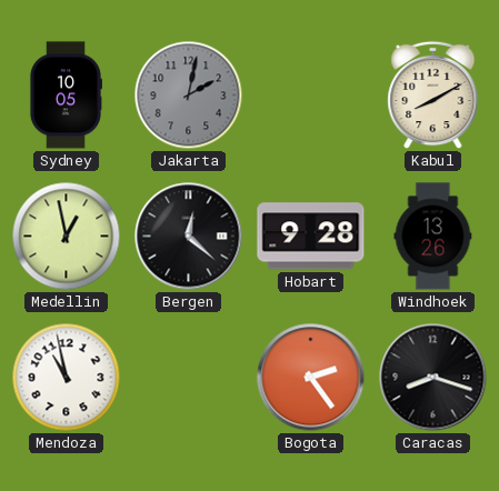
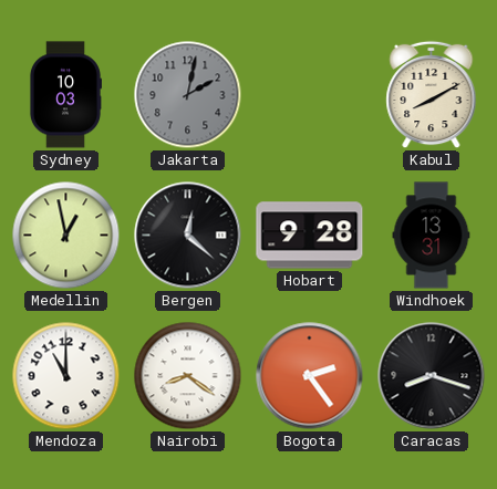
Sydney: 10:05 -> 10:03
Windhoek: 13:26 -> 13:31
Mendoza: 10:58 -> 11:00
Nairobi: none -> 8:21
